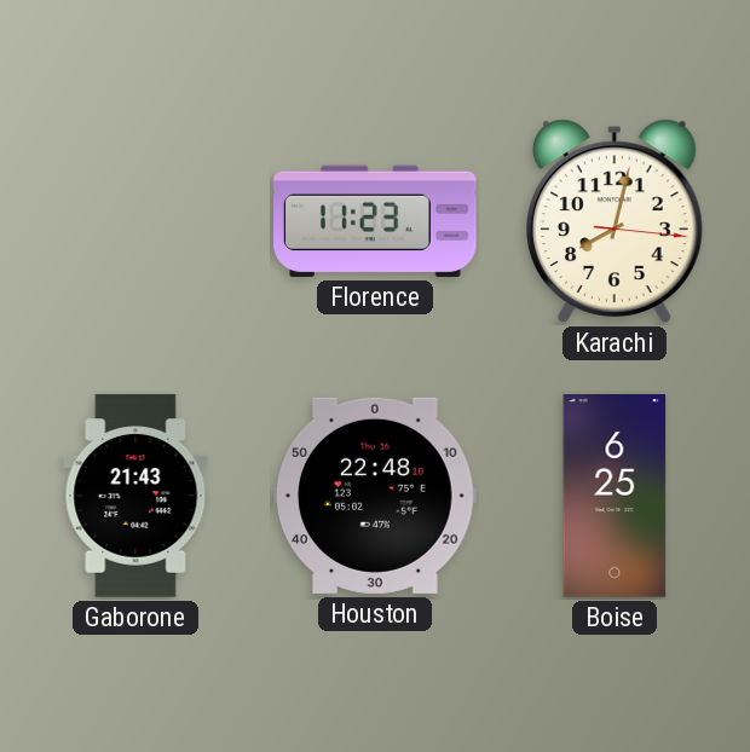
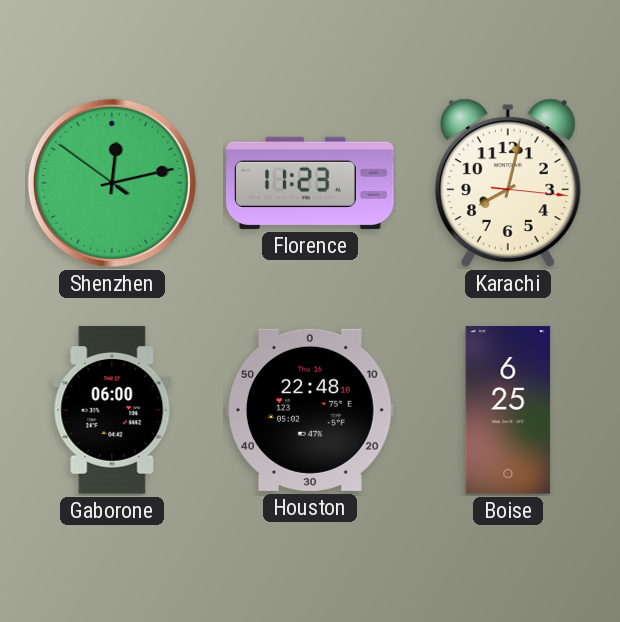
Shenzhen: none -> 12:12
Gaborone: 21:43 -> 06:00
